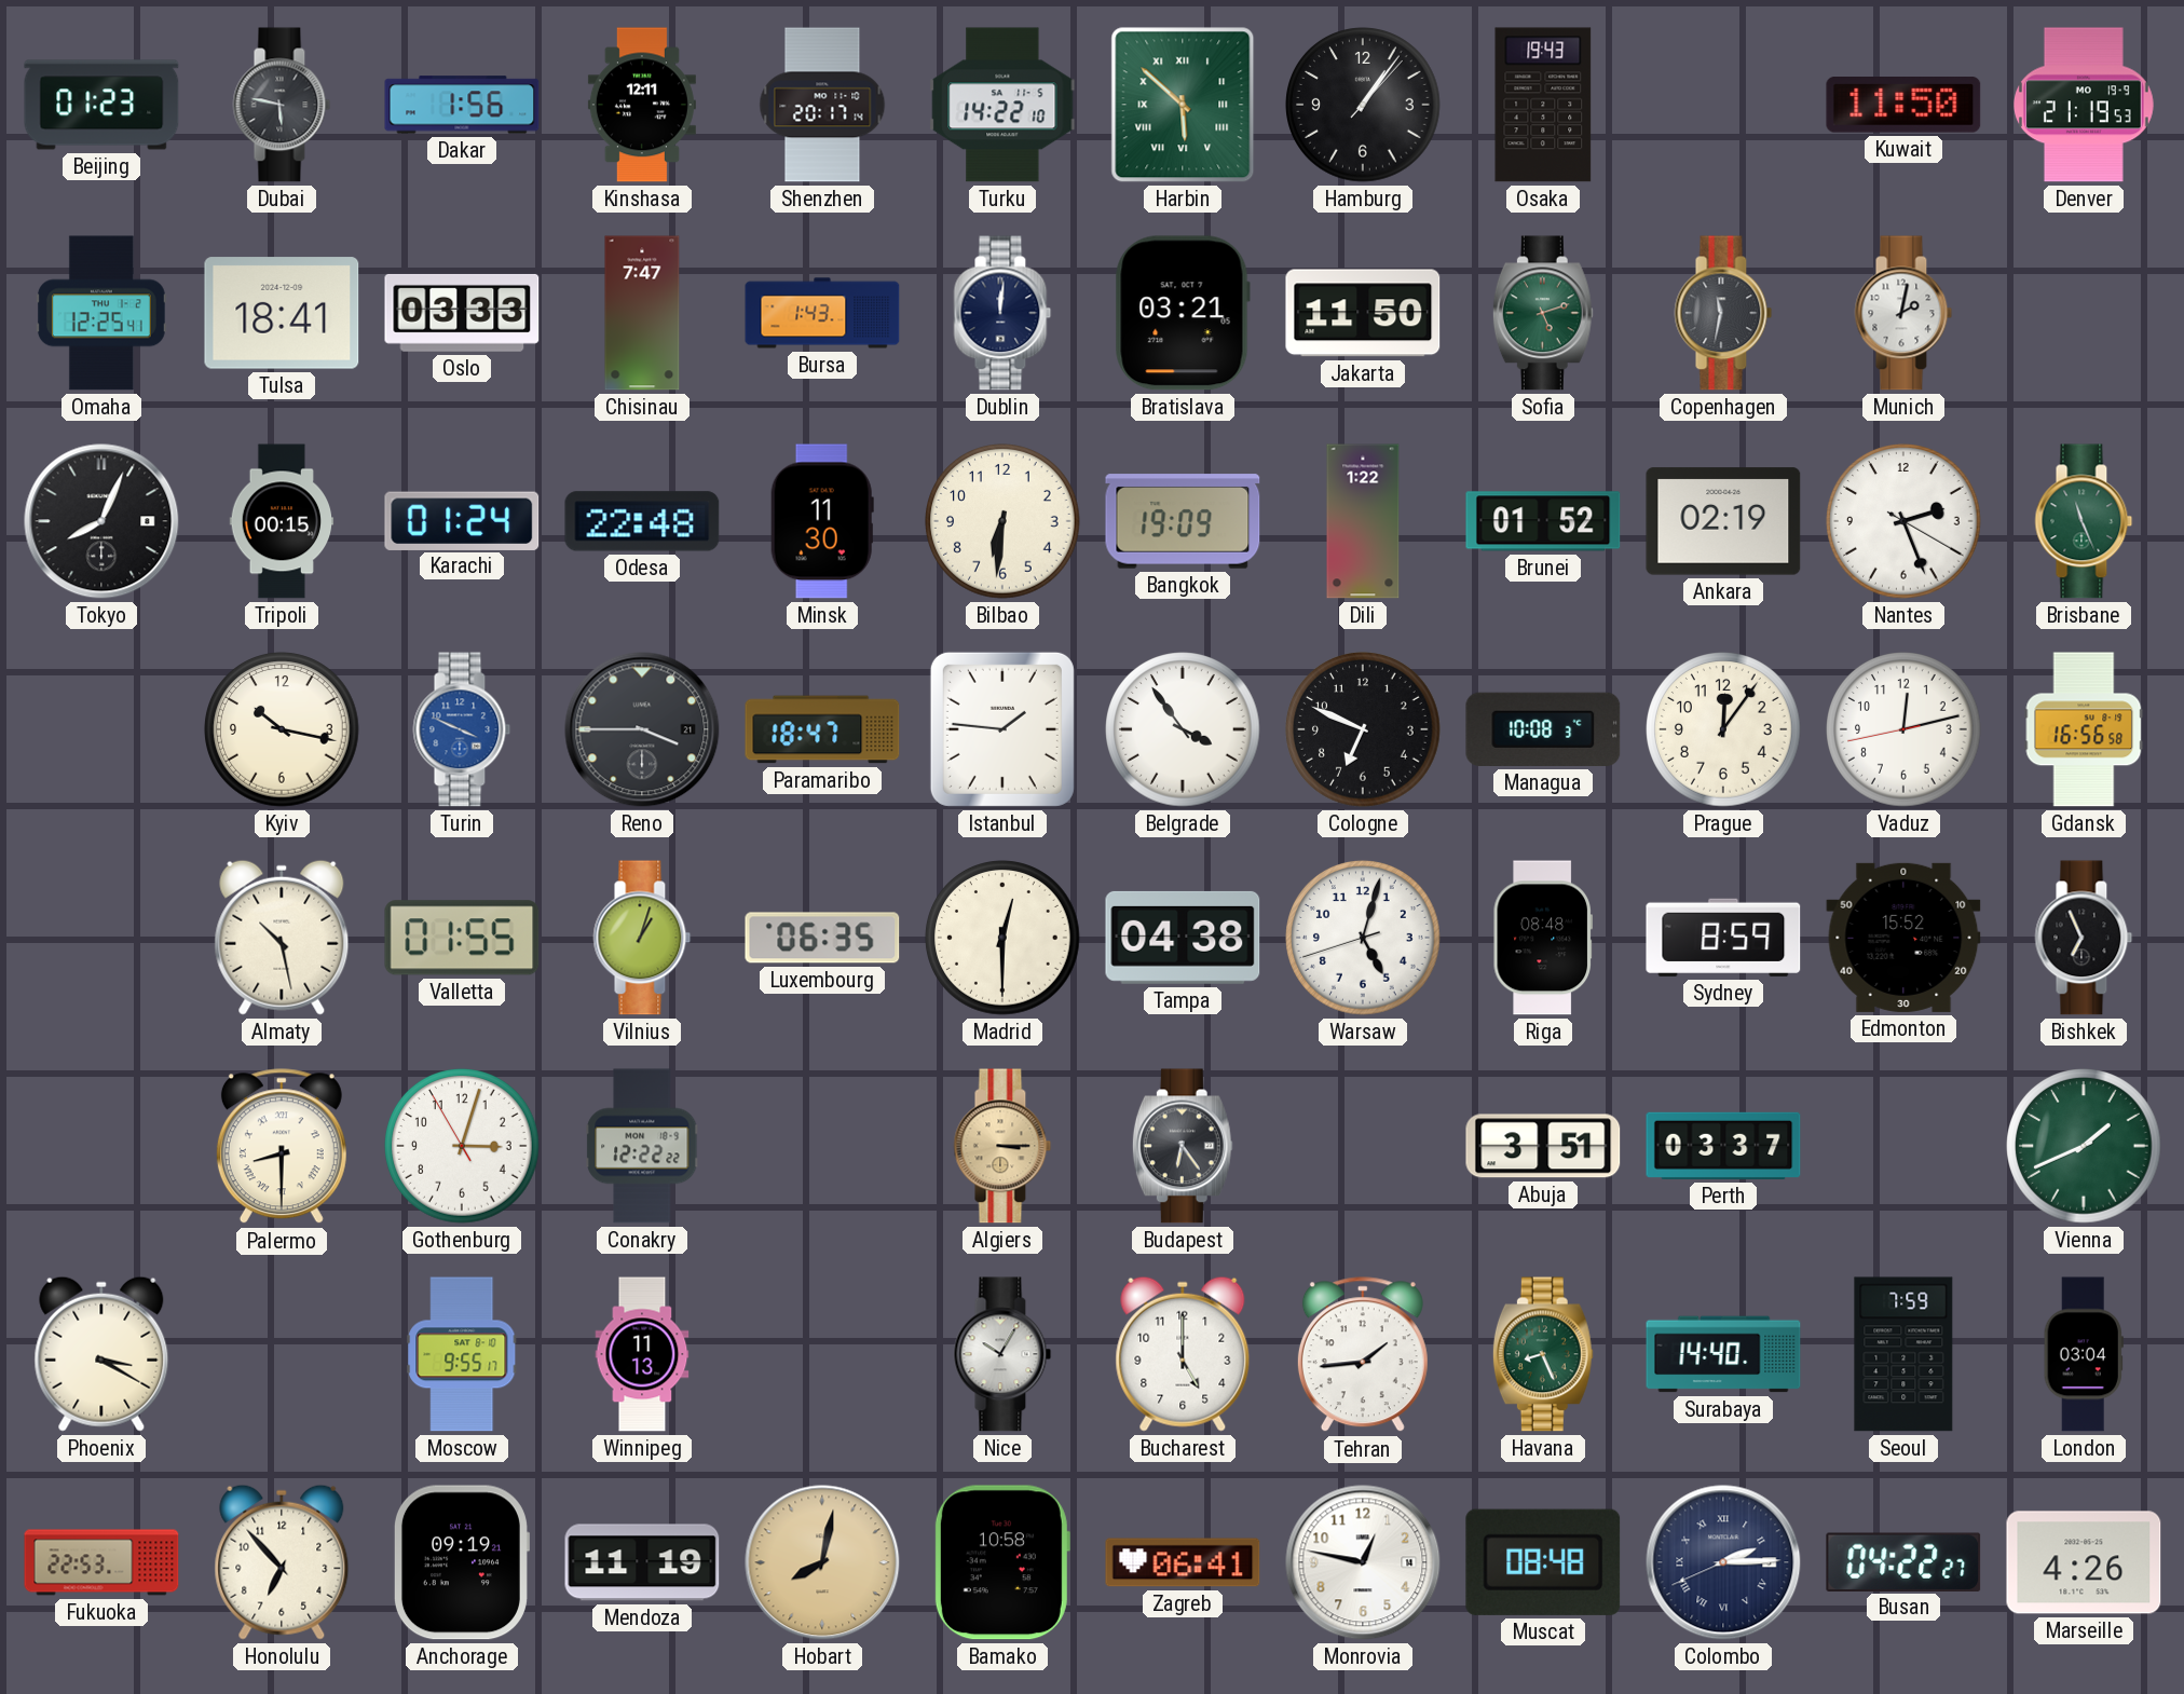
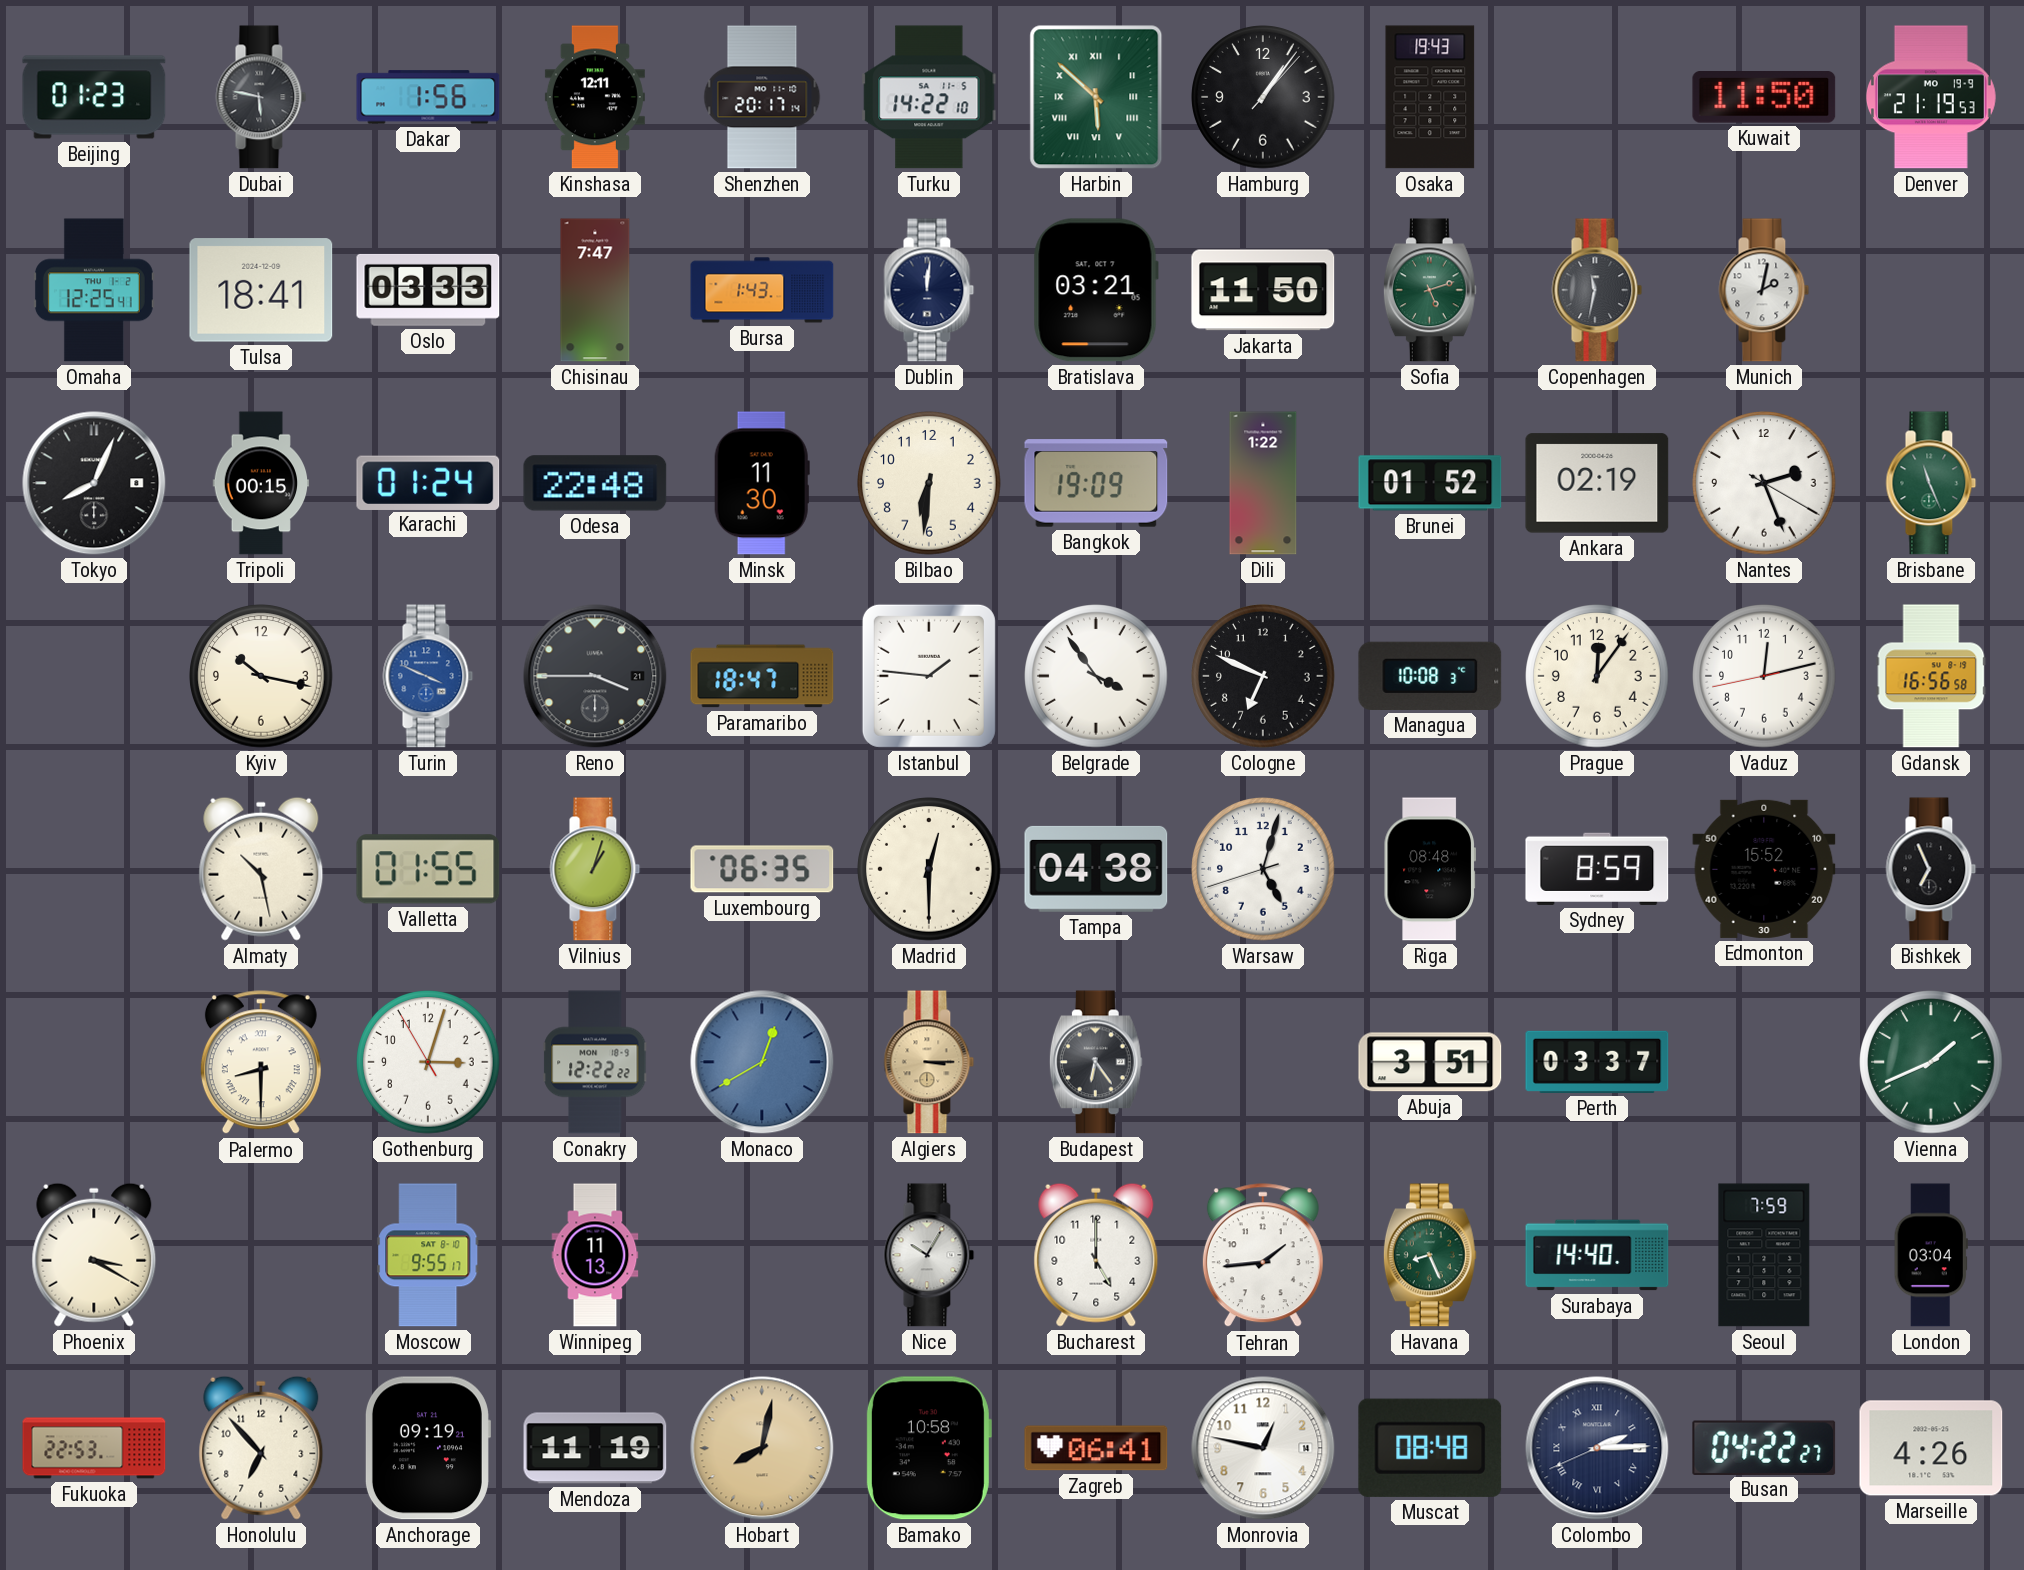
Monaco: none -> 12:40
